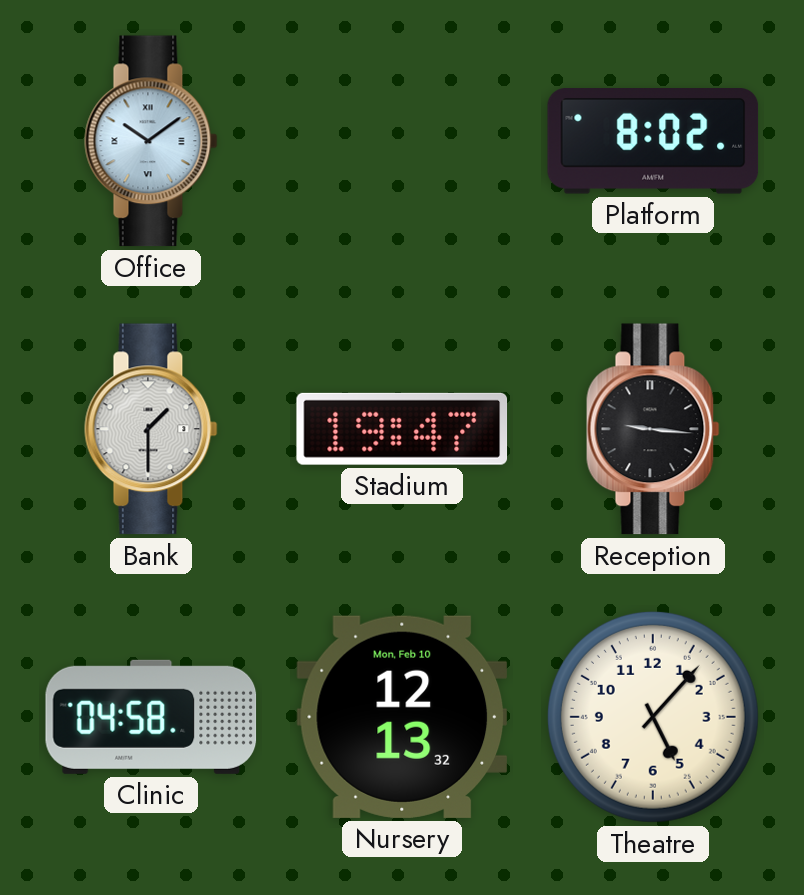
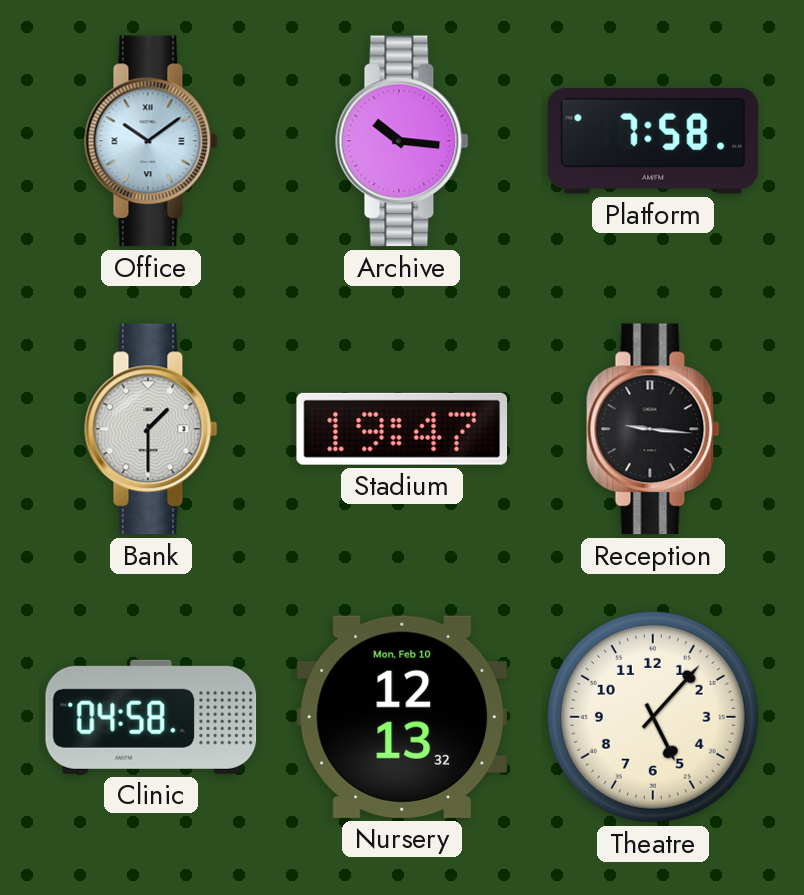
Archive: none -> 10:16
Platform: 8:02 -> 7:58
